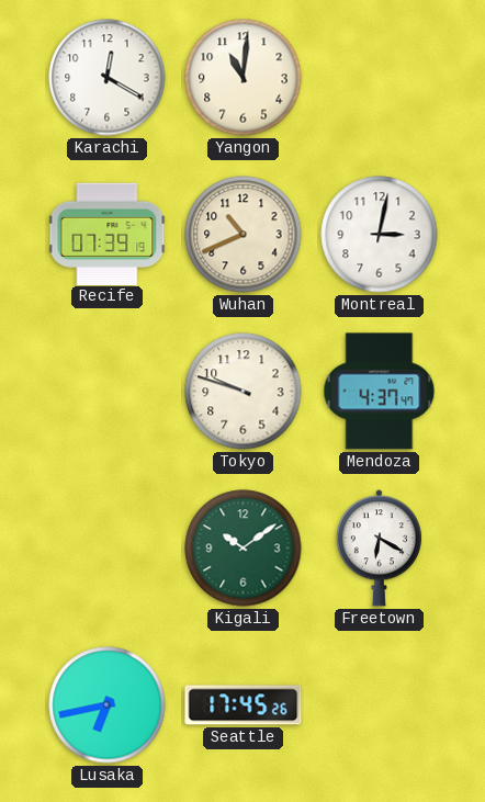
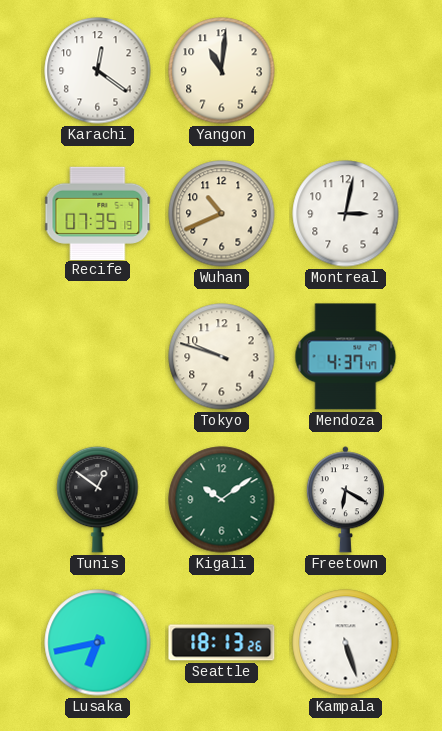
Karachi: 12:20 -> 12:21
Recife: 07:39 -> 07:35
Tunis: none -> 12:51
Seattle: 17:45 -> 18:13
Kampala: none -> 5:27
